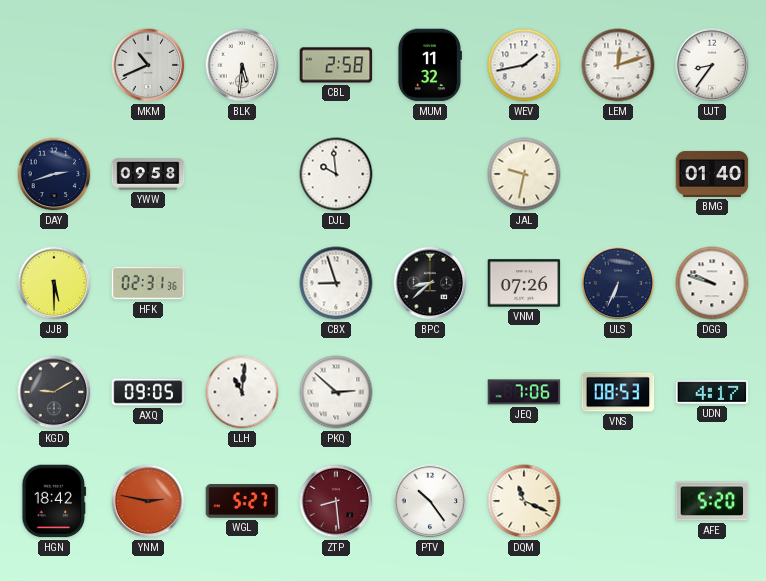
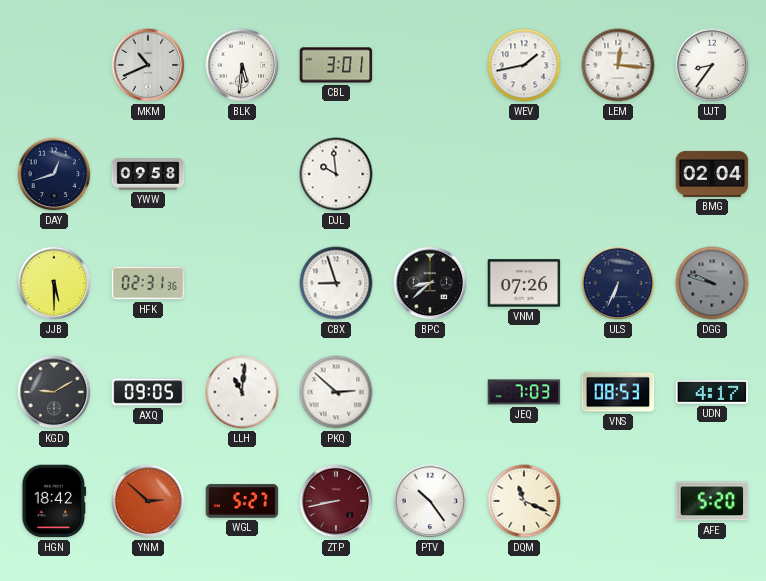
CBL: 2:58 -> 3:01
MUM: 11:32 -> none
LEM: 12:12 -> 12:16
DAY: 2:42 -> 12:42
JAL: 9:32 -> none
BMG: 01:40 -> 02:04
DGG dial: white -> grey
JEQ: 7:06 -> 7:03
YNM: 2:47 -> 2:52
ZTP: 8:29 -> 8:43
